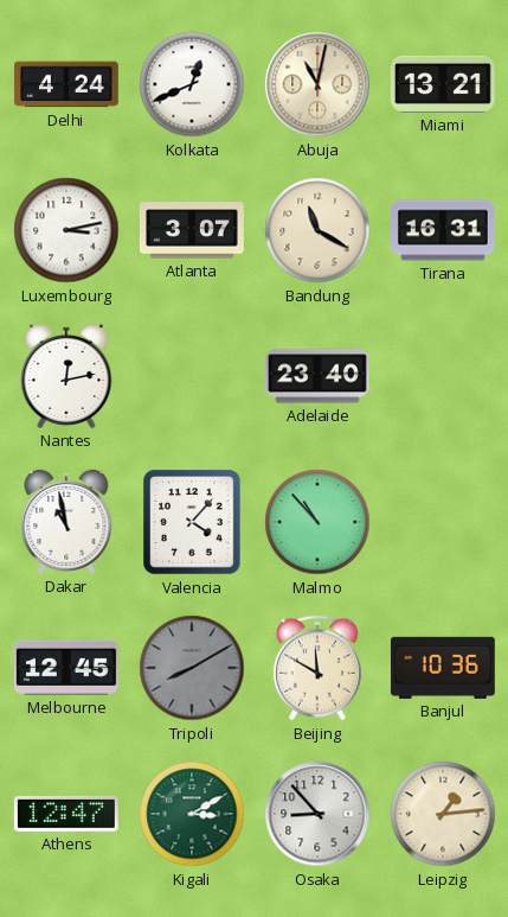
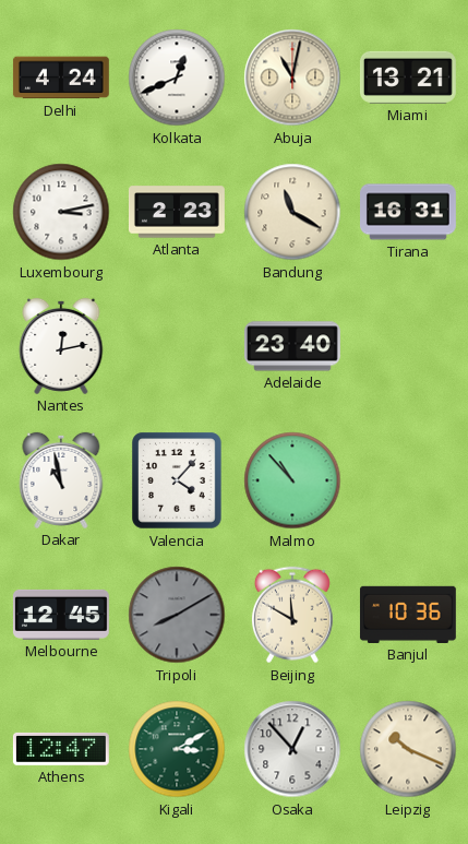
Atlanta: 3:07 -> 2:23
Osaka: 8:53 -> 12:53
Leipzig: 1:14 -> 10:19
